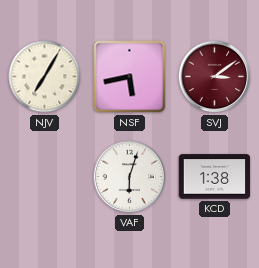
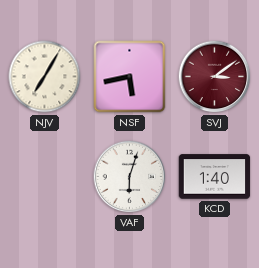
KCD: 1:38 -> 1:40
